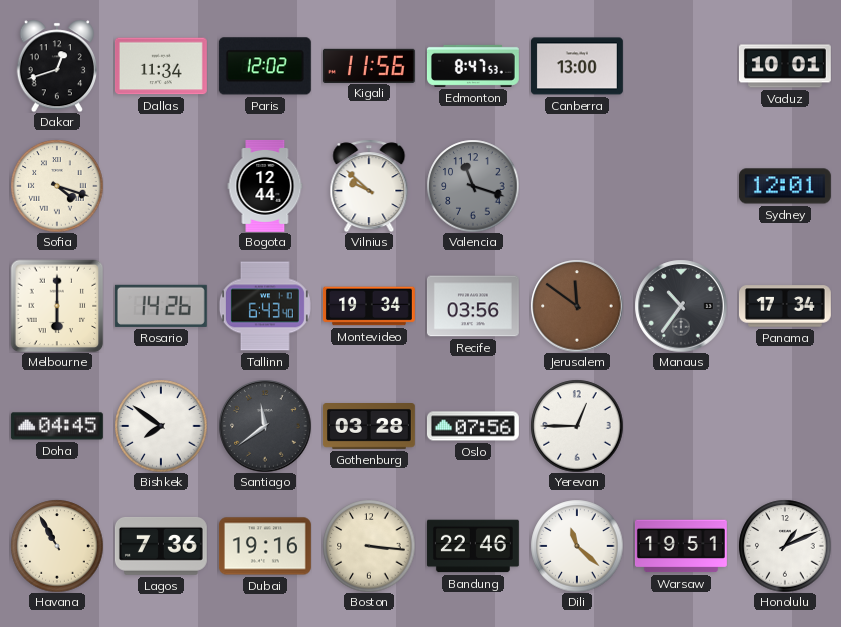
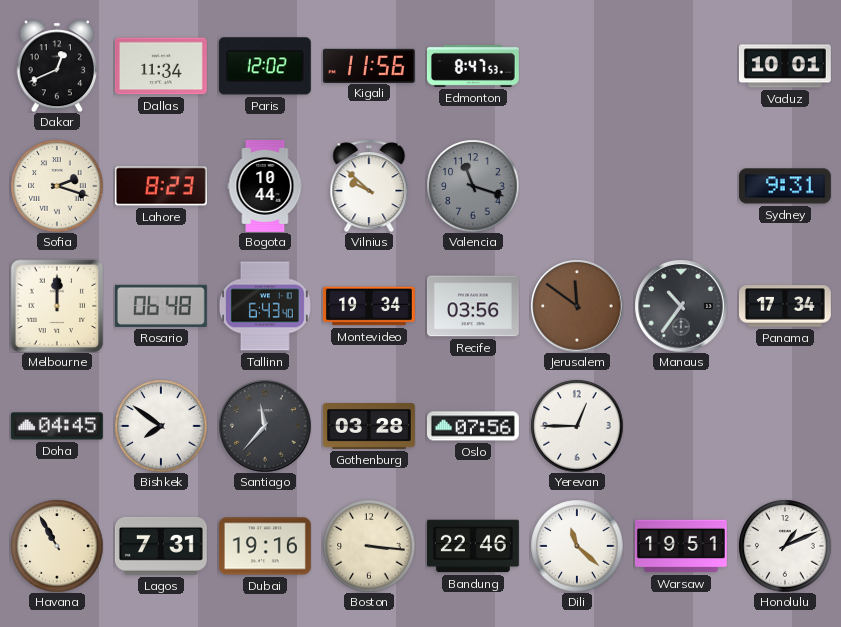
Dakar: 12:42 -> 12:41
Canberra: 13:00 -> none
Sofia: 4:18 -> 2:18
Lahore: none -> 8:23
Bogota: 12:44 -> 10:44
Sydney: 12:01 -> 9:31
Melbourne: 6:00 -> 12:00
Rosario: 14:26 -> 06:48
Santiago: 11:39 -> 11:37
Lagos: 7:36 -> 7:31
